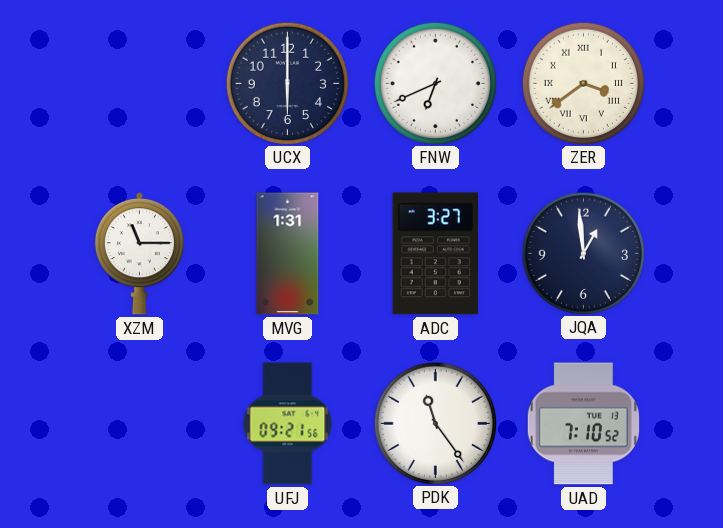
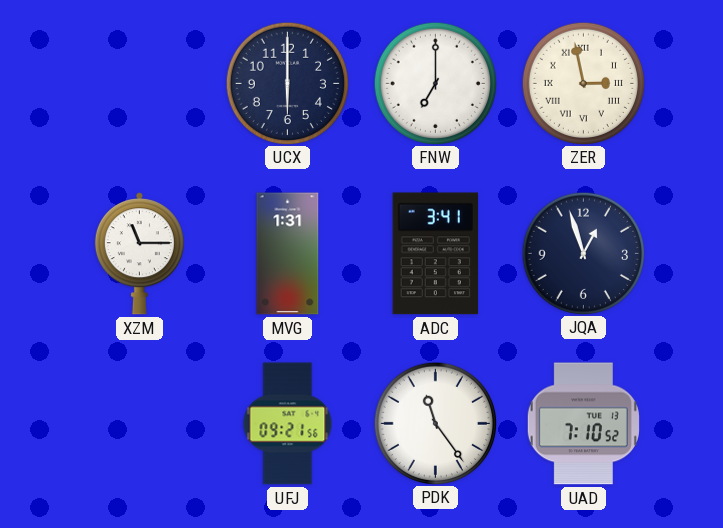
FNW: 6:41 -> 7:00
ZER: 3:39 -> 2:58
ADC: 3:27 -> 3:41
JQA: 12:59 -> 12:57
